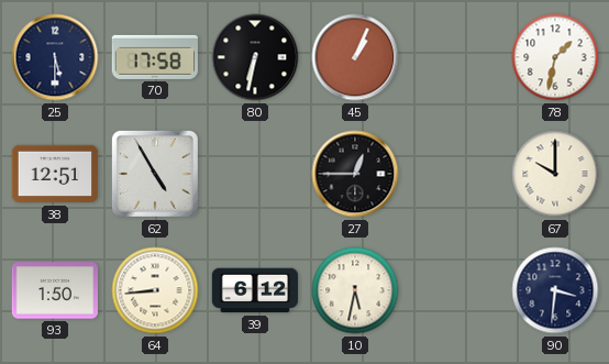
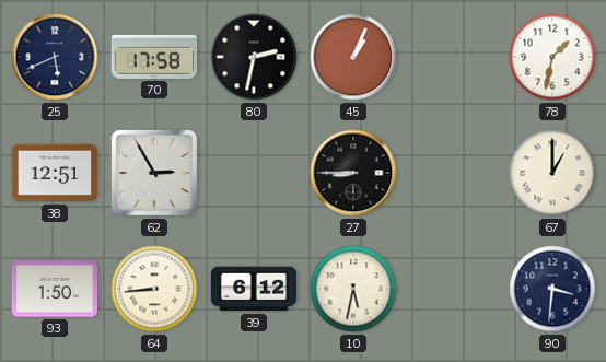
25: 5:30 -> 5:41
80: 6:32 -> 2:32
62: 4:55 -> 2:55
27: 12:45 -> 8:45
67: 10:00 -> 1:00
